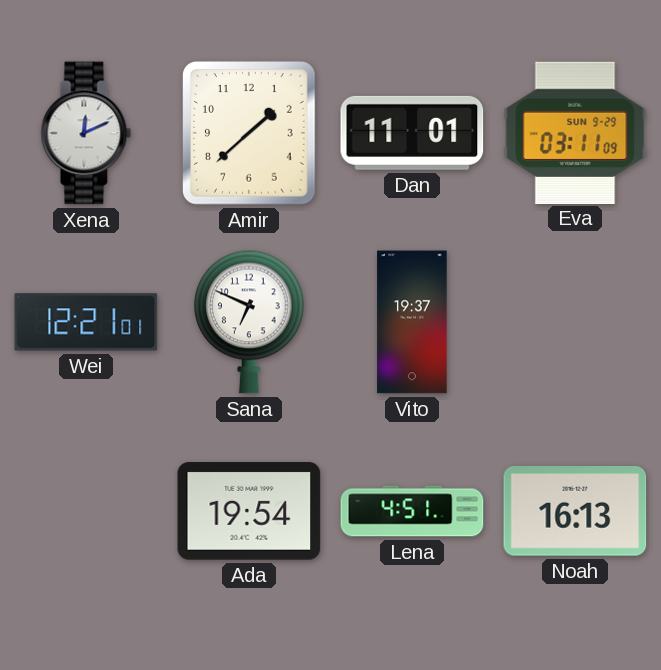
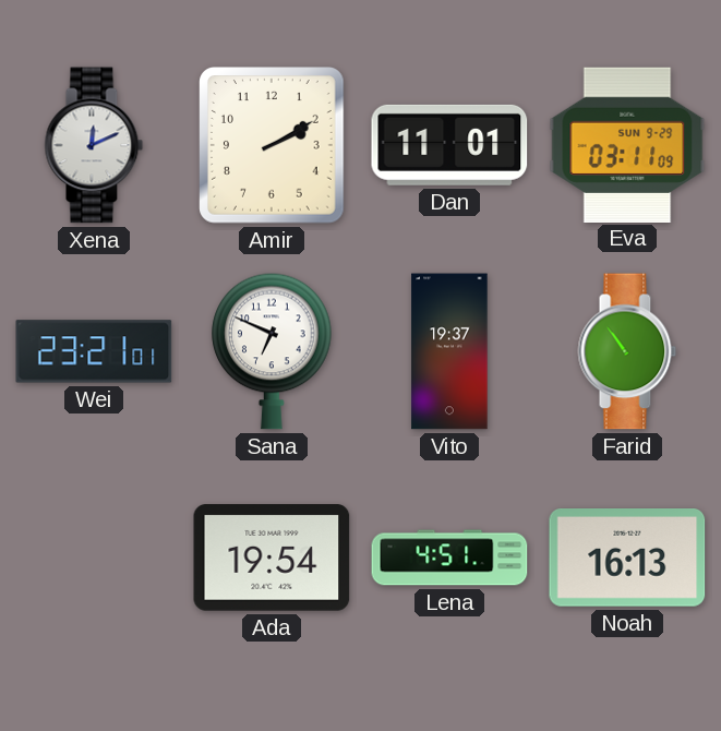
Amir: 1:38 -> 2:10
Wei: 12:21 -> 23:21
Farid: none -> 10:54
